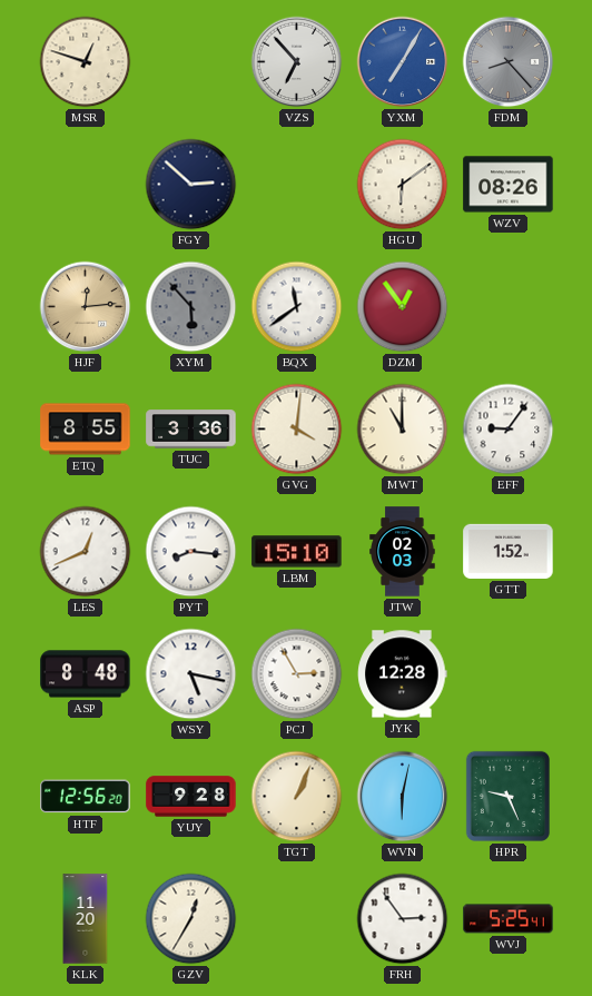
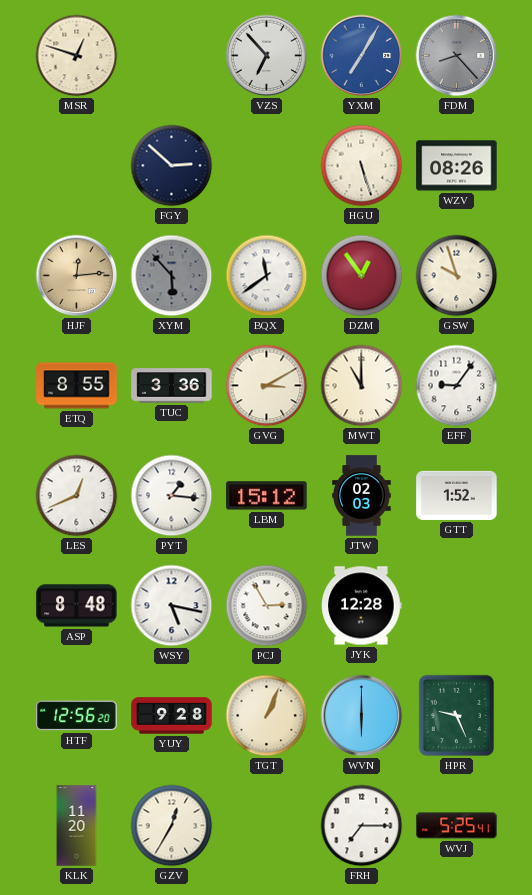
HGU: 6:09 -> 5:27
GSW: none -> 9:57
GVG: 4:01 -> 3:10
PYT: 8:16 -> 1:16
LBM: 15:10 -> 15:12
WVN: 6:02 -> 6:00
FRH: 2:54 -> 7:15
